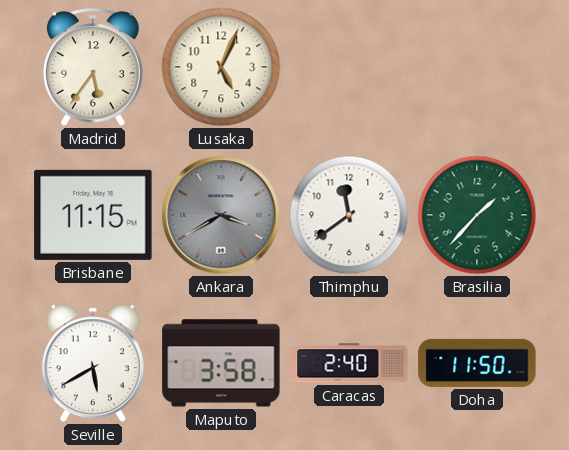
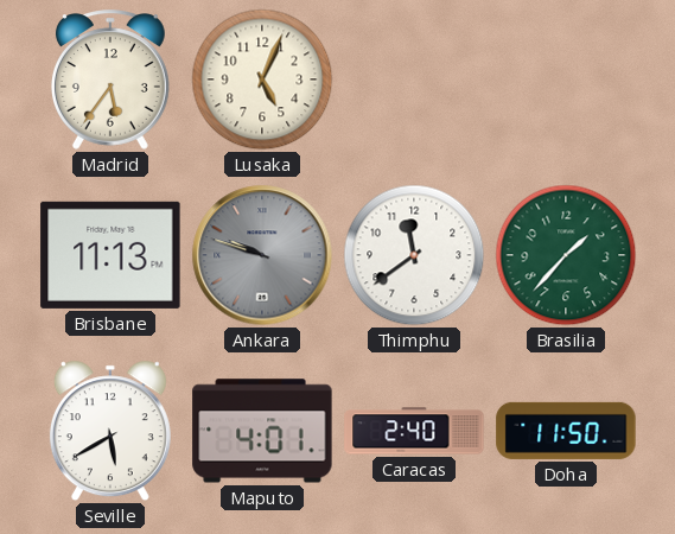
Brisbane: 11:15 -> 11:13
Ankara: 3:40 -> 9:48
Maputo: 3:58 -> 4:01
